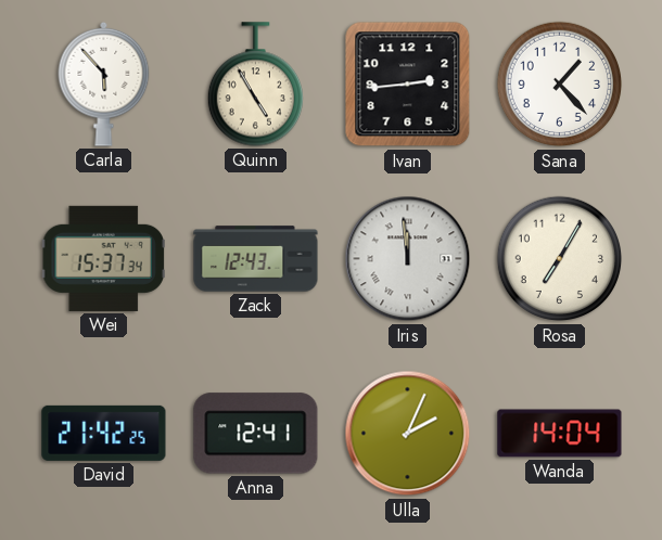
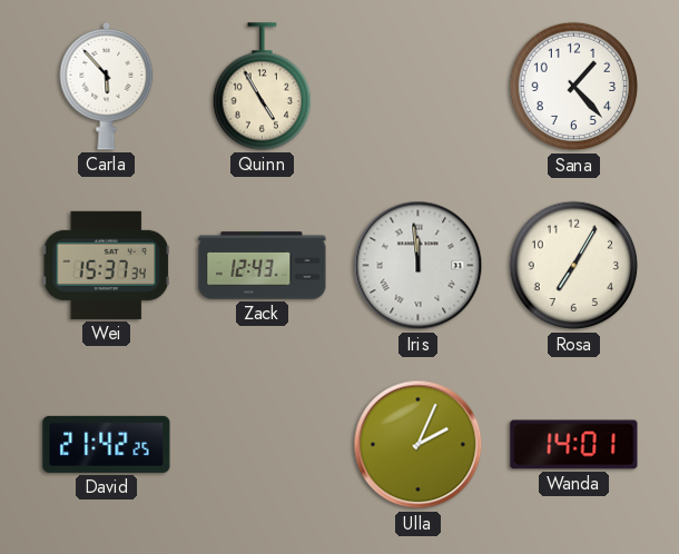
Ivan: 2:44 -> none
Anna: 12:41 -> none
Wanda: 14:04 -> 14:01
